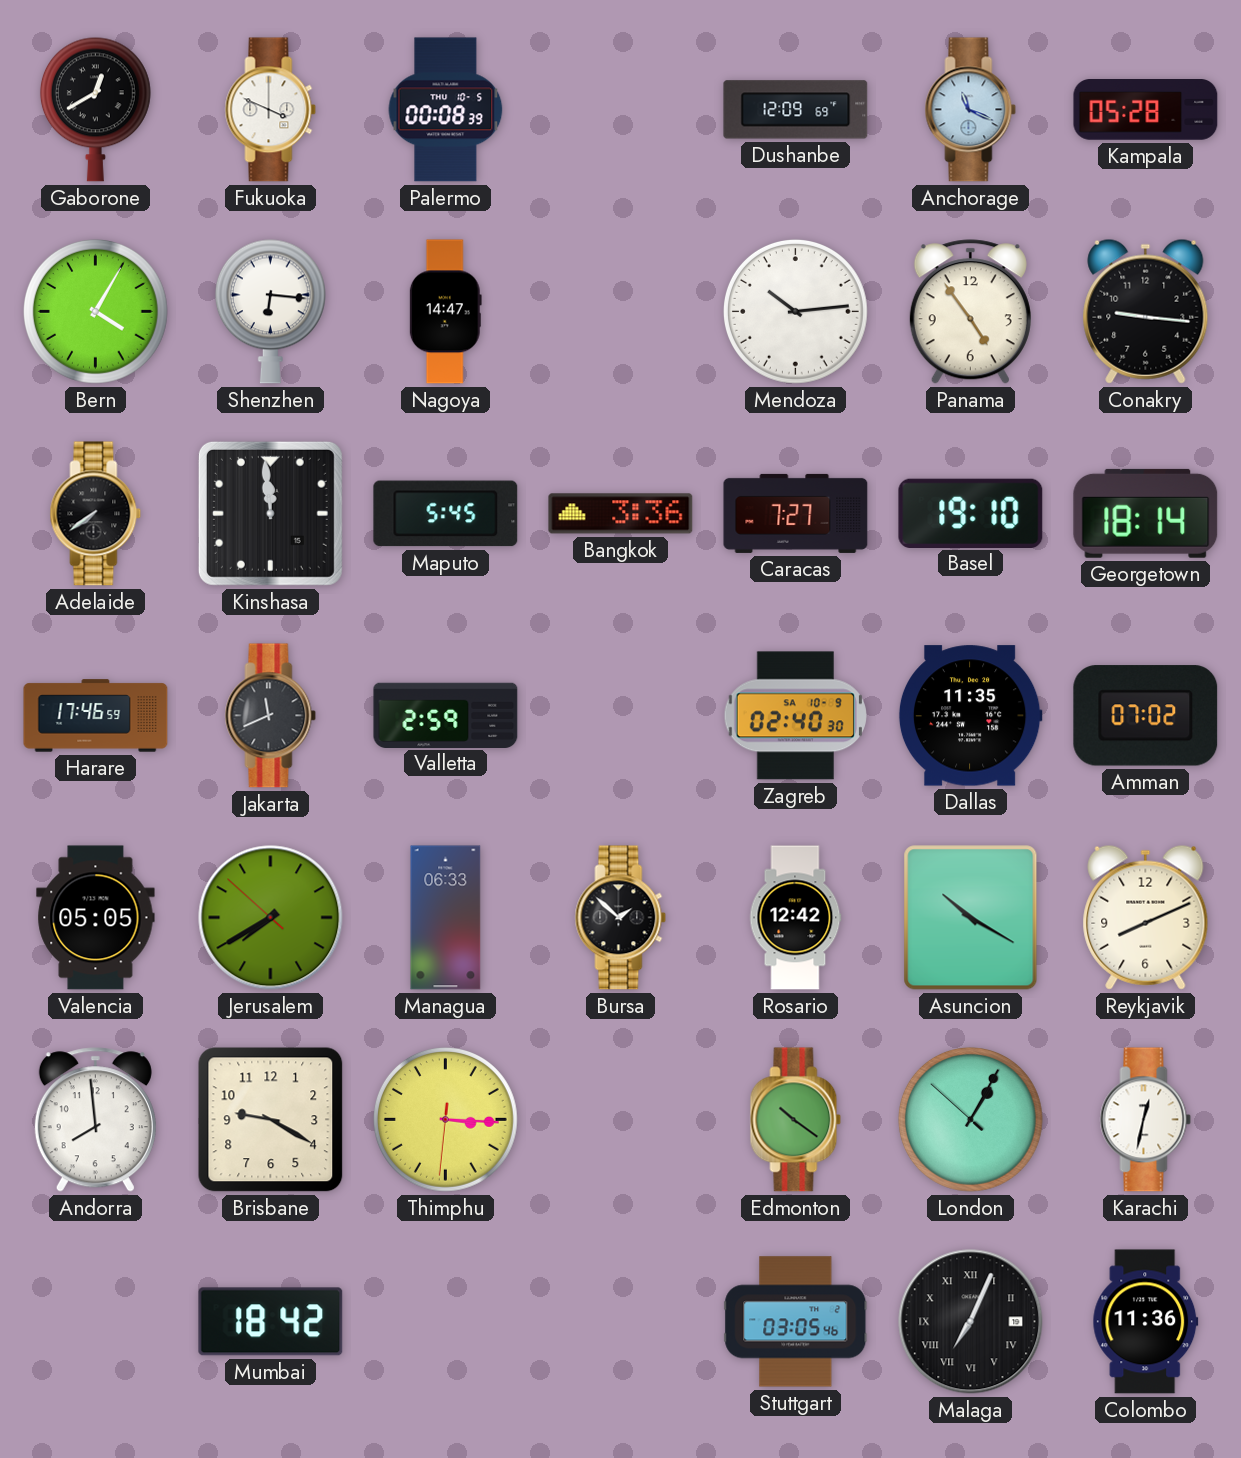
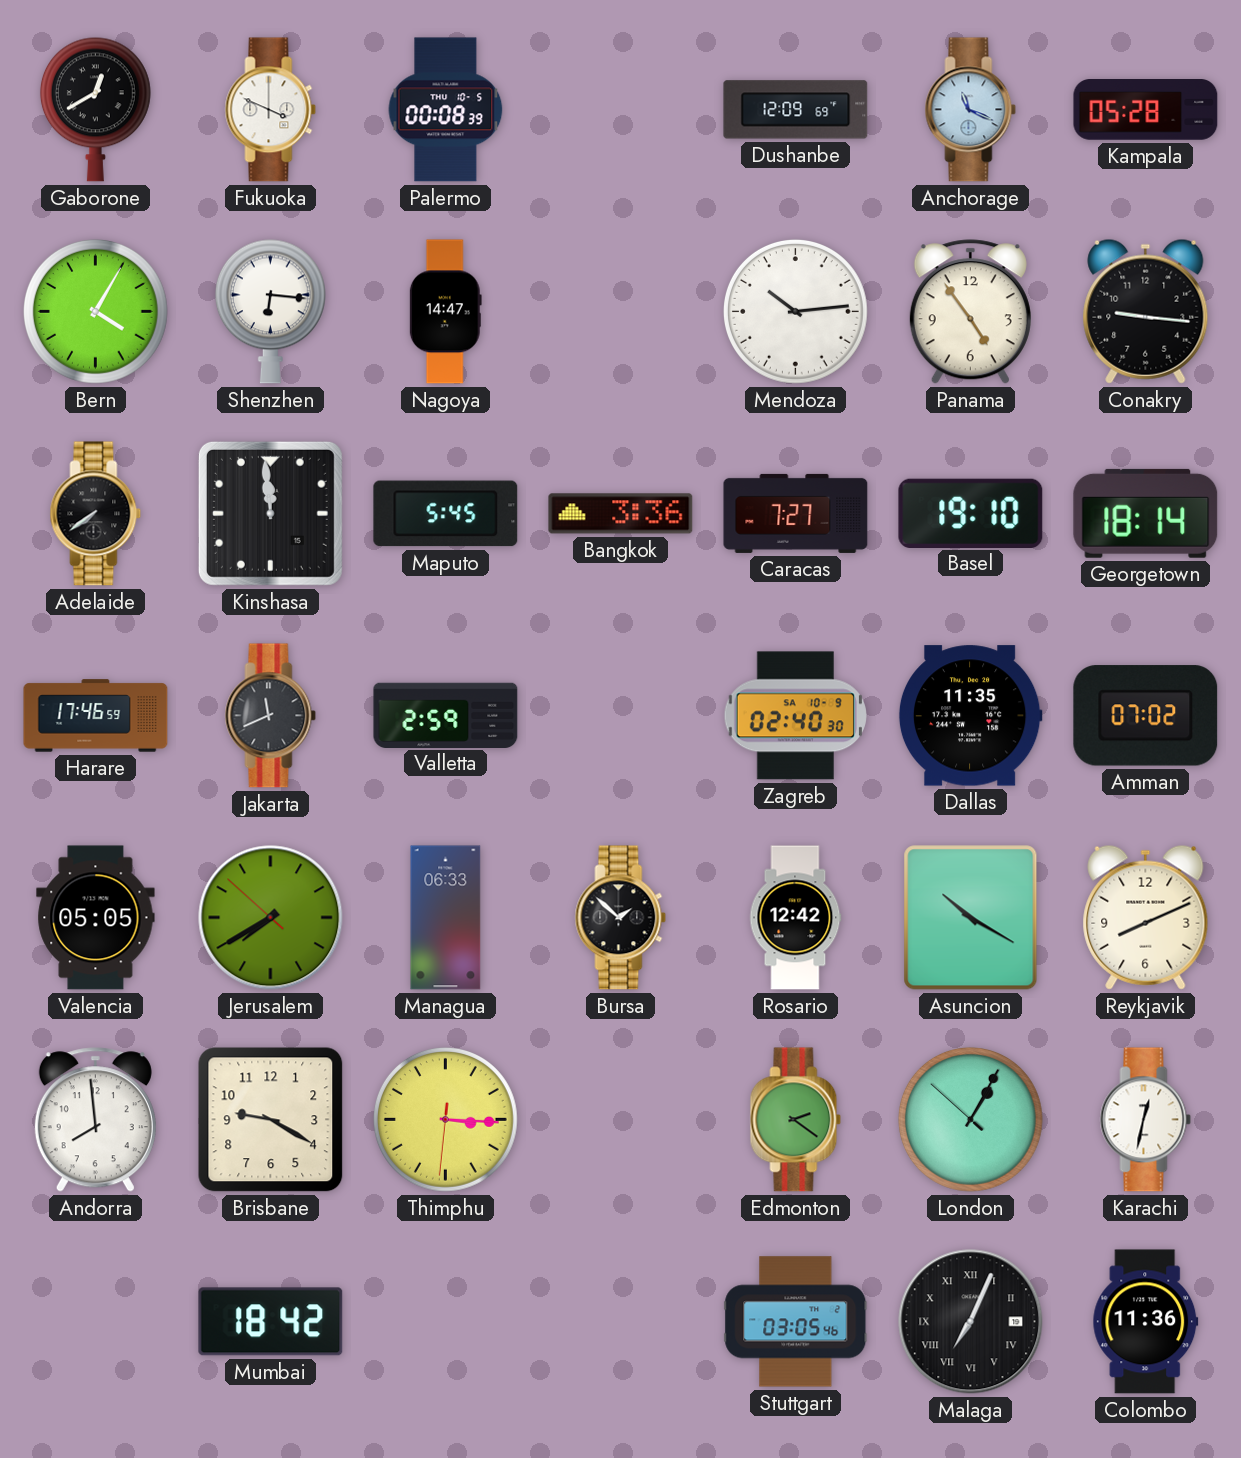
Edmonton: 10:21 -> 2:21
